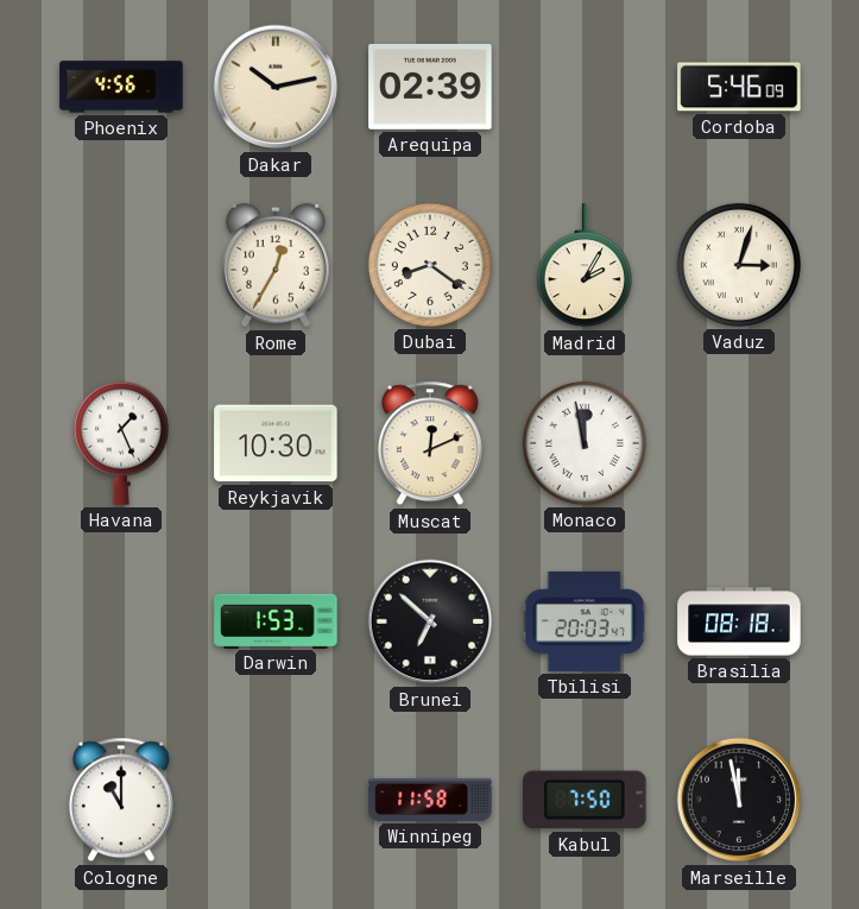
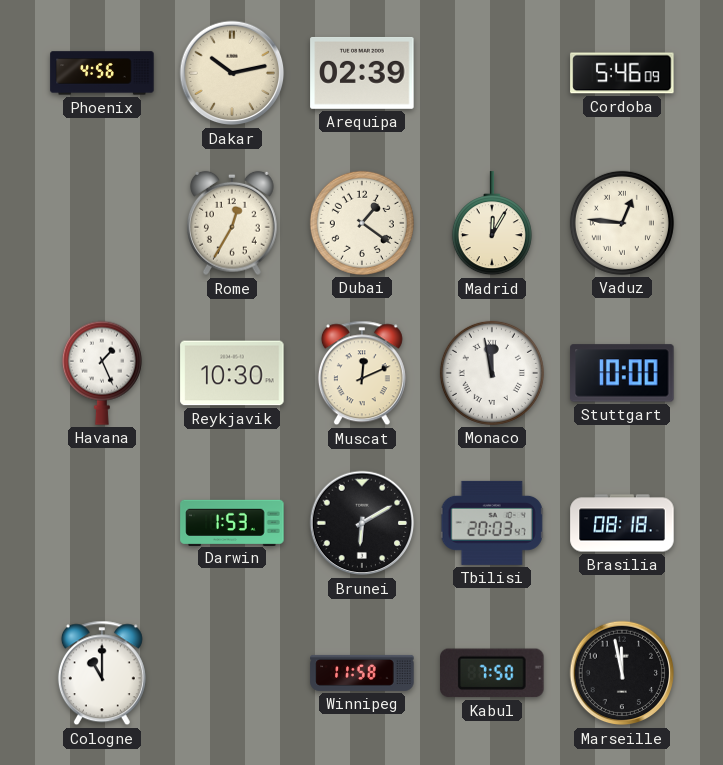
Dubai: 8:21 -> 1:21
Madrid: 2:05 -> 12:05
Vaduz: 3:03 -> 12:46
Stuttgart: none -> 10:00
Brunei: 6:52 -> 6:10
